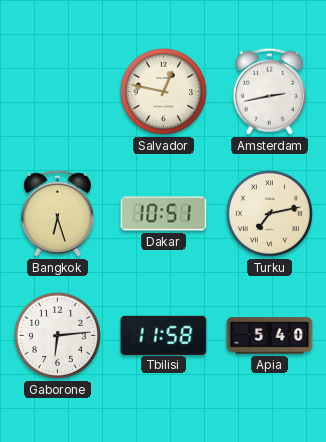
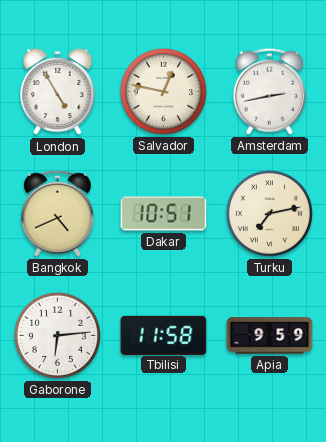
London: none -> 4:55
Bangkok: 6:27 -> 4:41
Apia: 5:40 -> 9:59
